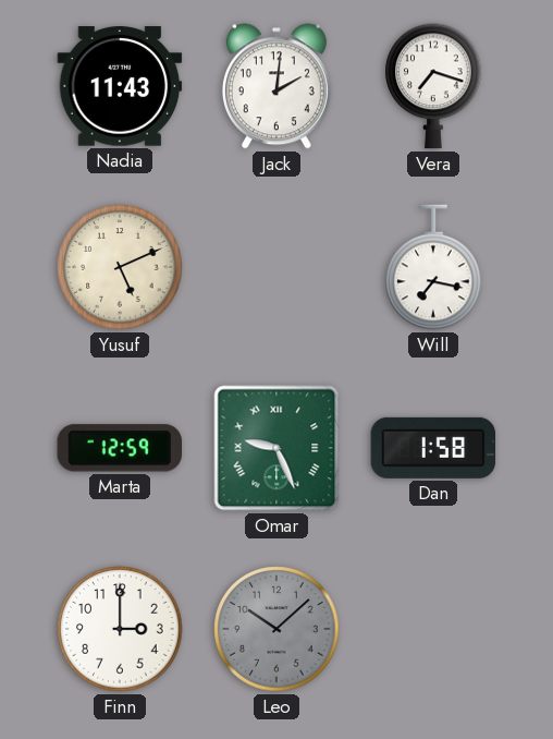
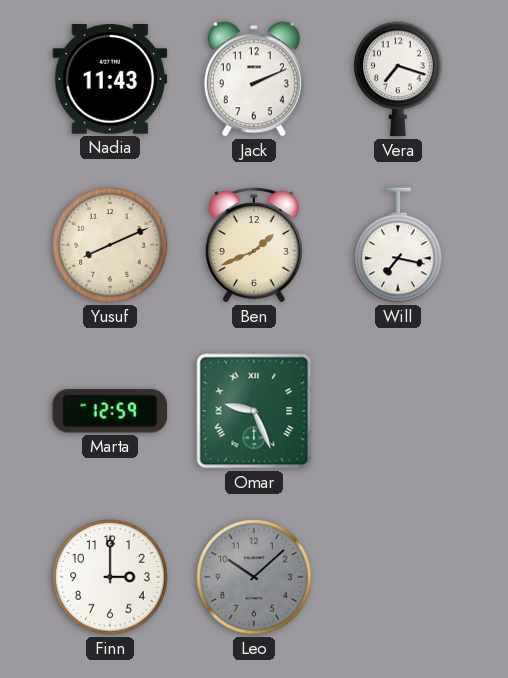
Jack: 2:01 -> 2:11
Yusuf: 5:11 -> 8:11
Ben: none -> 1:41
Dan: 1:58 -> none
